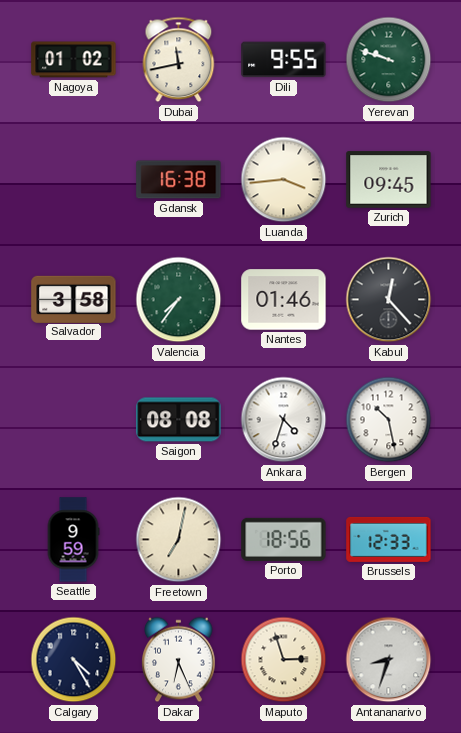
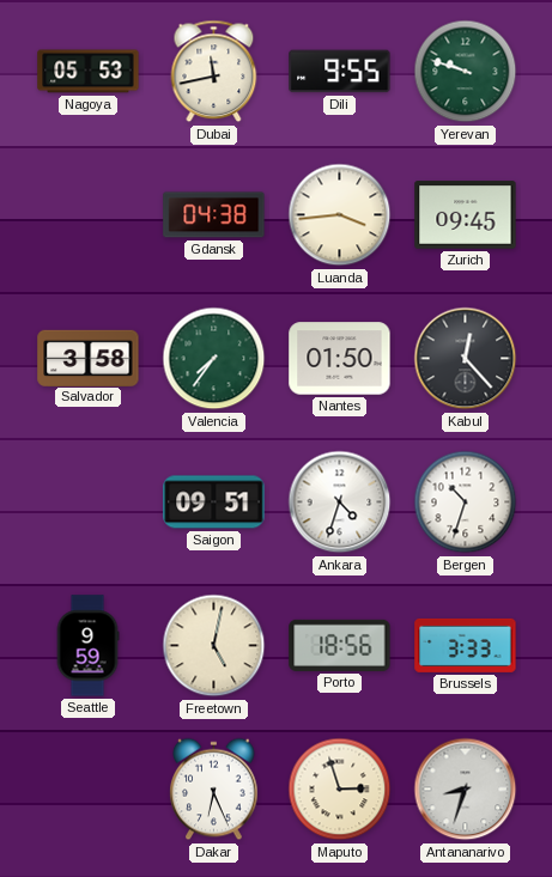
Nagoya: 01:02 -> 05:53
Gdansk: 16:38 -> 04:38
Nantes: 01:46 -> 01:50
Saigon: 08:08 -> 09:51
Bergen: 10:28 -> 10:33
Freetown: 7:02 -> 5:02
Brussels: 12:33 -> 3:33
Calgary: 4:25 -> none
